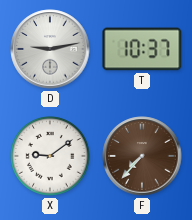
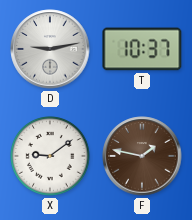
F: 7:37 -> 1:47
